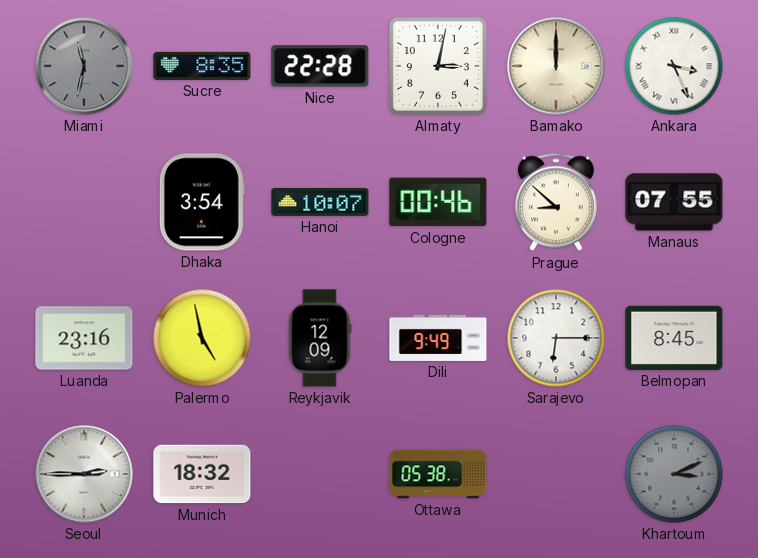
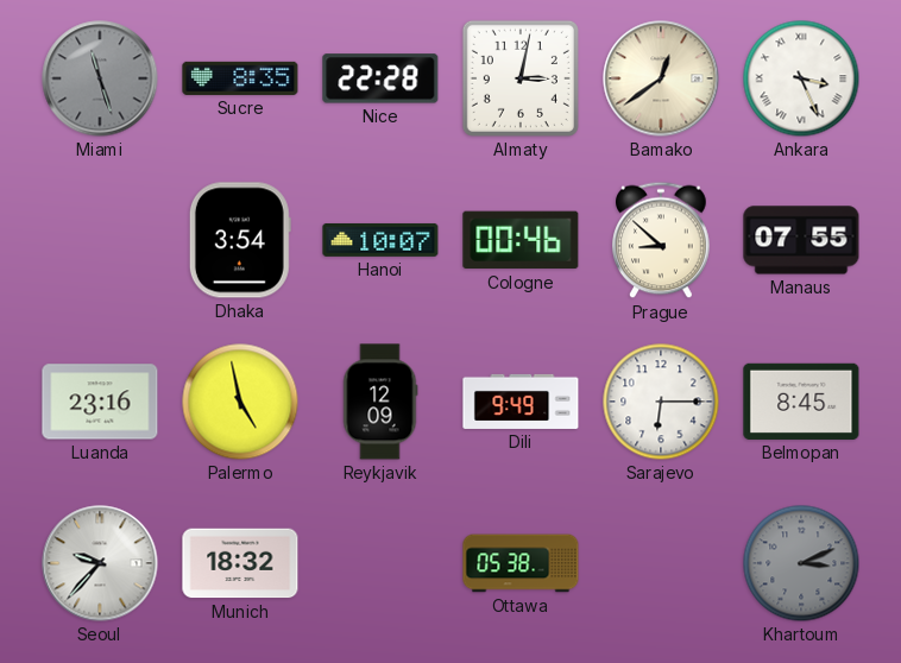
Miami: 11:32 -> 11:27
Bamako: 12:00 -> 12:39
Seoul: 2:45 -> 9:37
